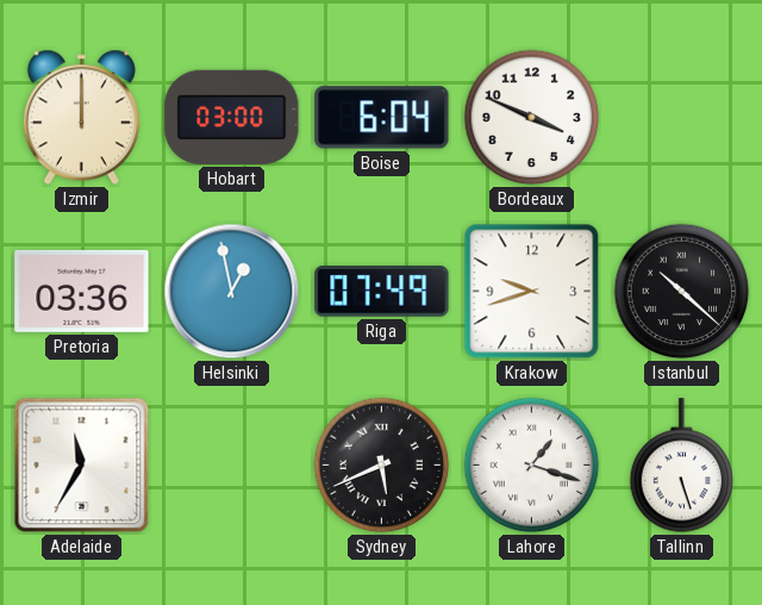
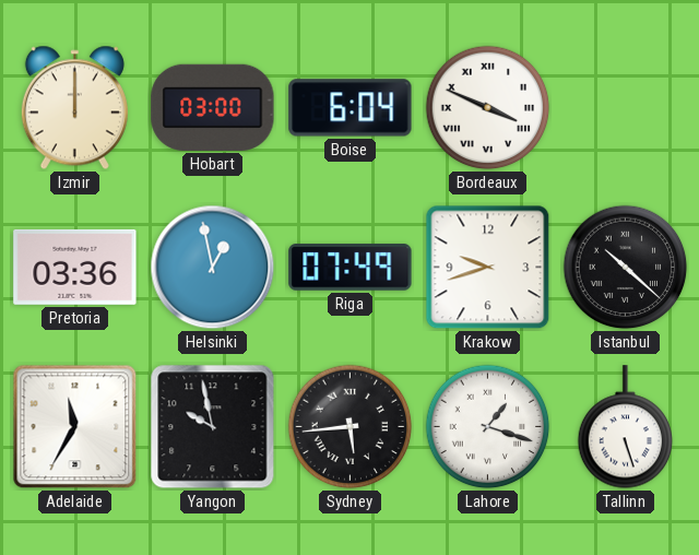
Bordeaux numerals: Arabic -> Roman
Yangon: none -> 9:58
Sydney: 5:41 -> 5:44
